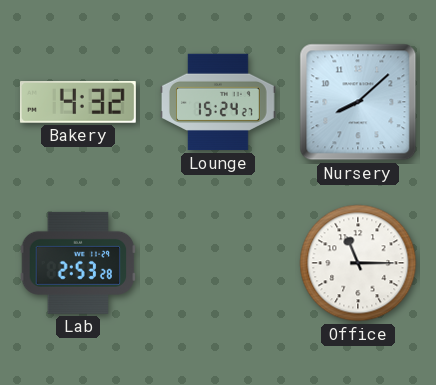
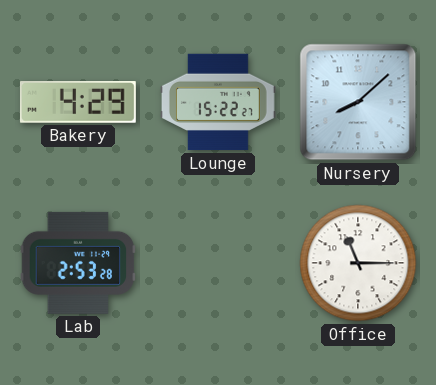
Bakery: 4:32 -> 4:29
Lounge: 15:24 -> 15:22
